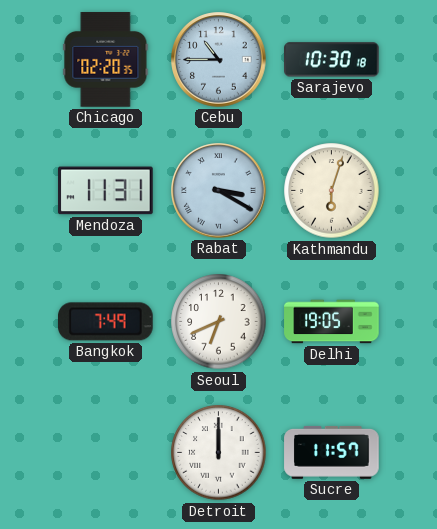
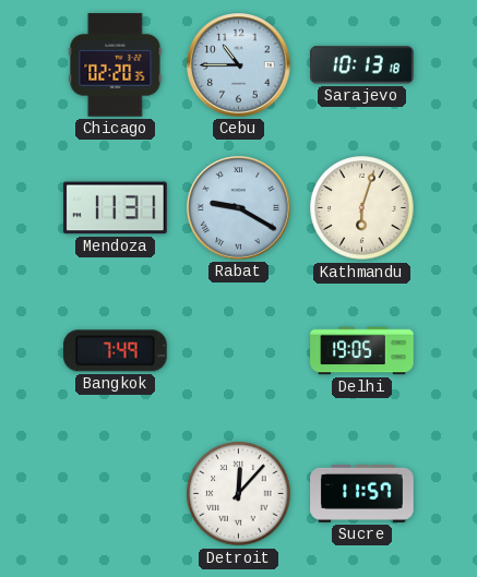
Sarajevo: 10:30 -> 10:13
Rabat: 3:20 -> 9:20
Seoul: 6:41 -> none
Detroit: 12:00 -> 12:07
